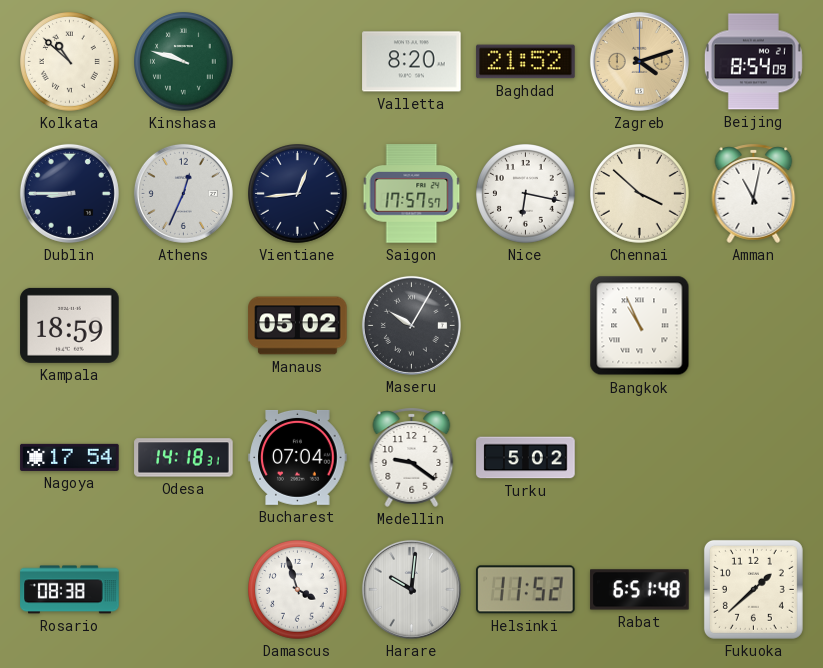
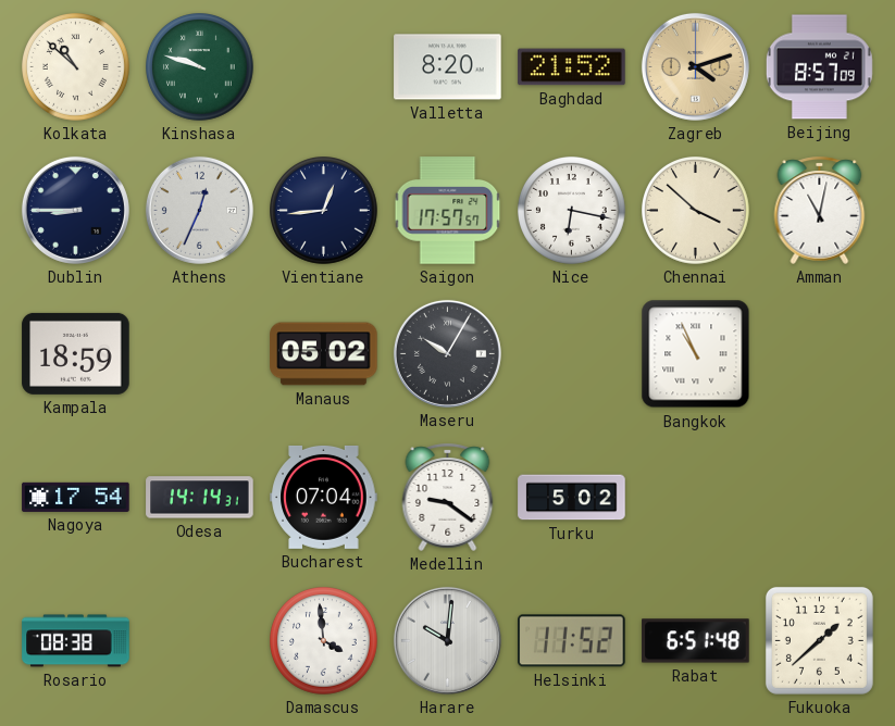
Beijing: 8:54 -> 8:57
Odesa: 14:18 -> 14:14
Damascus: 3:57 -> 3:59
